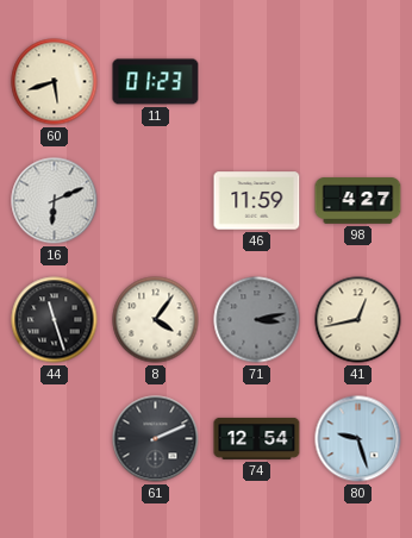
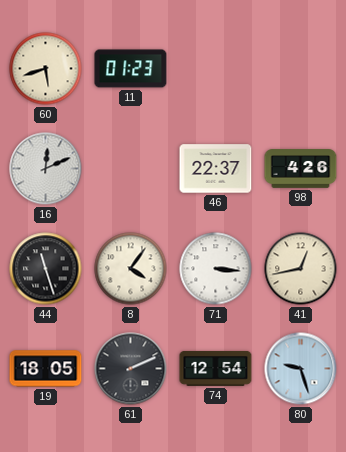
16: 6:11 -> 12:11
46: 11:59 -> 22:37
98: 4:27 -> 4:26
71: 3:13 -> 3:16
71 dial: grey -> white
19: none -> 18:05
